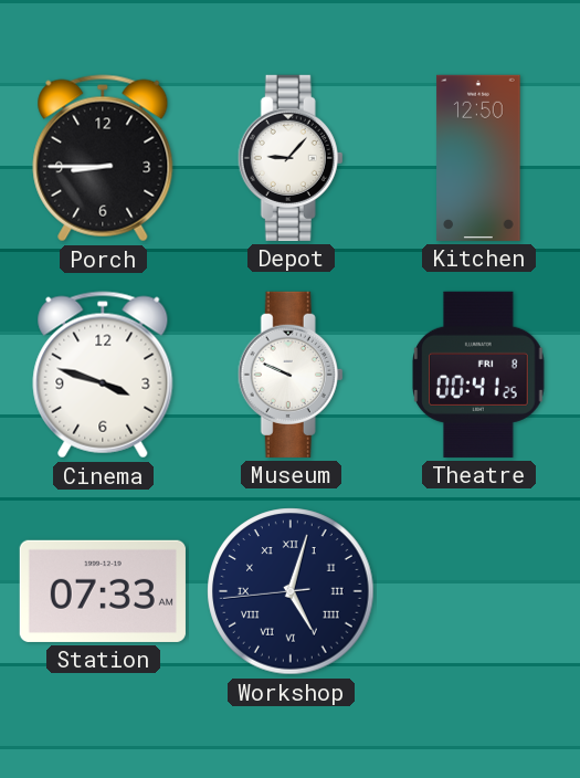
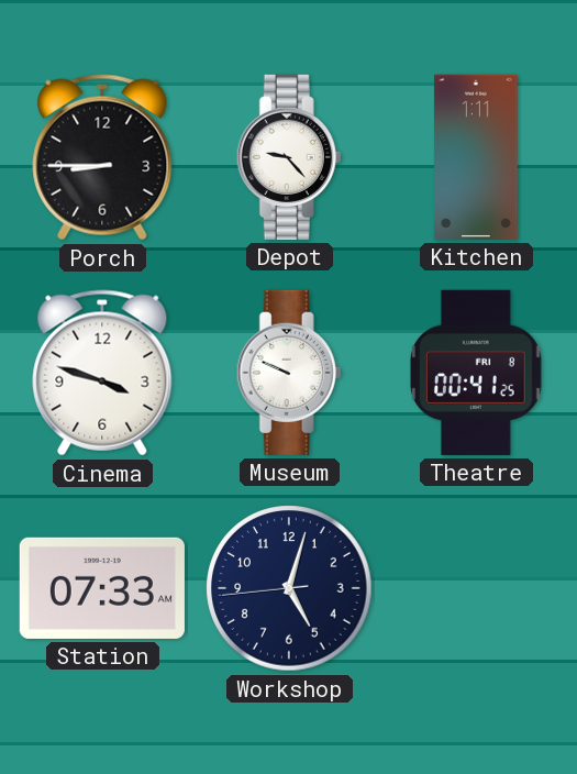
Depot: 9:07 -> 9:23
Kitchen: 12:50 -> 1:11
Workshop numerals: Roman -> Arabic
